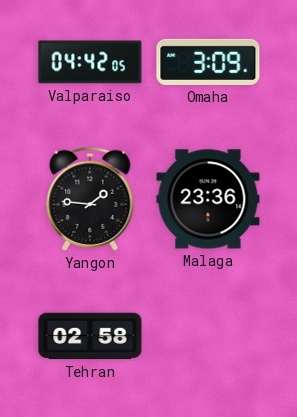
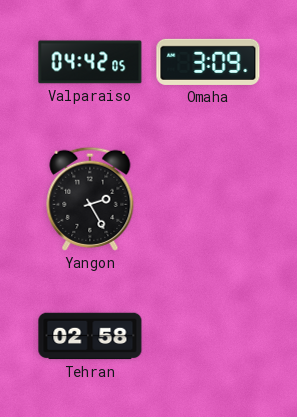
Yangon: 1:46 -> 2:25
Malaga: 23:36 -> none
